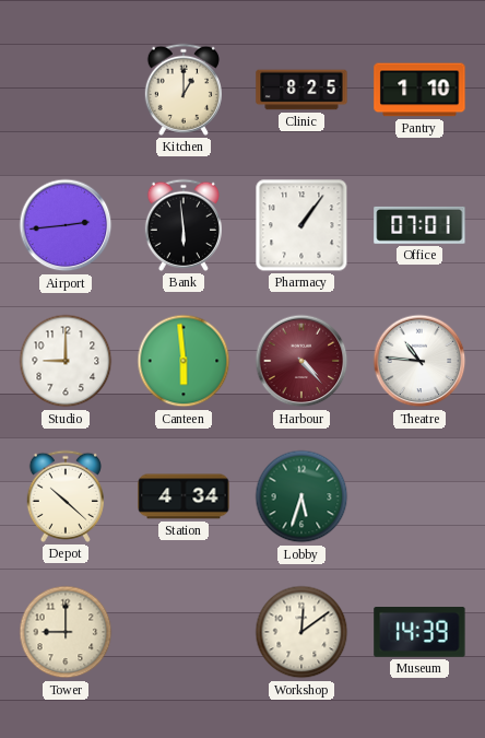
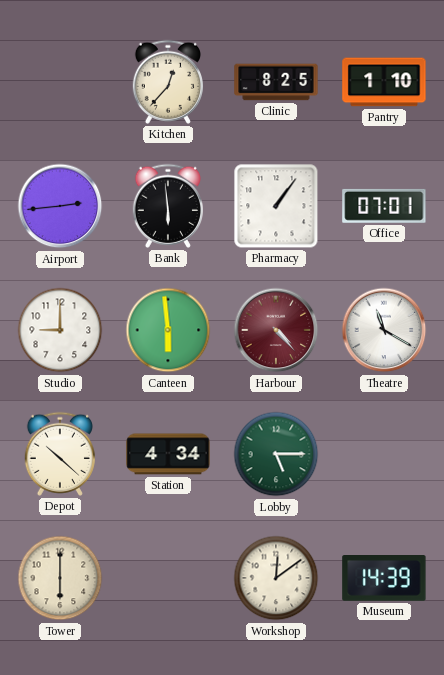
Kitchen: 1:00 -> 12:37
Theatre: 10:46 -> 11:20
Lobby: 5:33 -> 5:15
Tower: 9:00 -> 6:00
